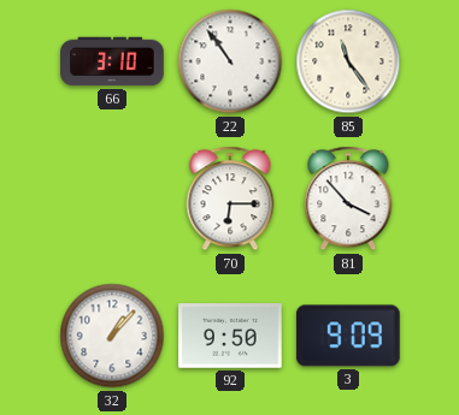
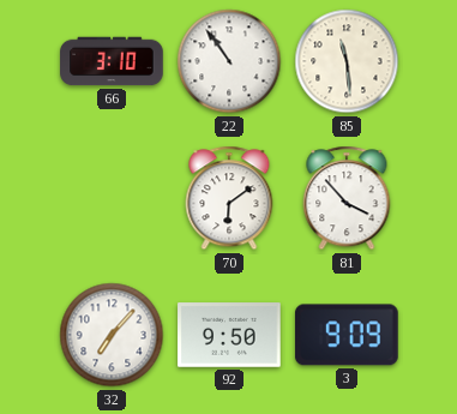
85: 11:24 -> 11:29
70: 6:15 -> 6:09
32: 1:07 -> 7:07
